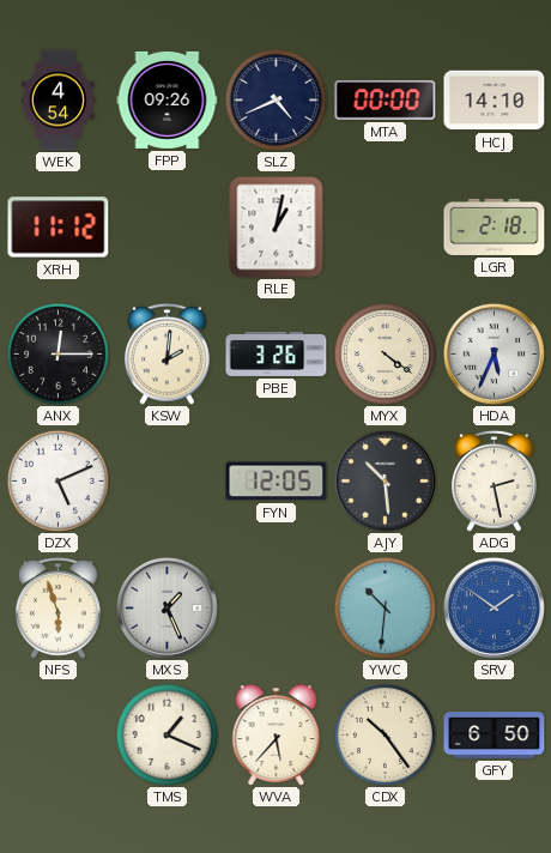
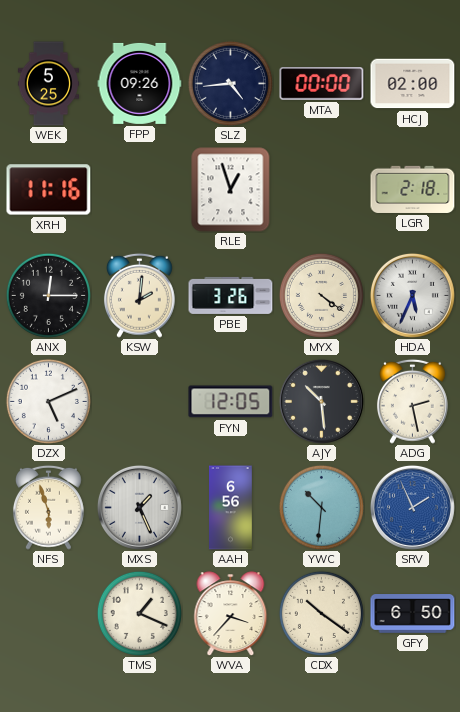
WEK: 4:54 -> 5:25
SLZ: 4:41 -> 4:44
HCJ: 14:10 -> 02:00
XRH: 11:12 -> 11:16
RLE: 1:02 -> 12:57
AAH: none -> 6:56
SRV: 1:51 -> 1:56
WVA: 5:37 -> 3:37
CDX: 10:24 -> 10:21
